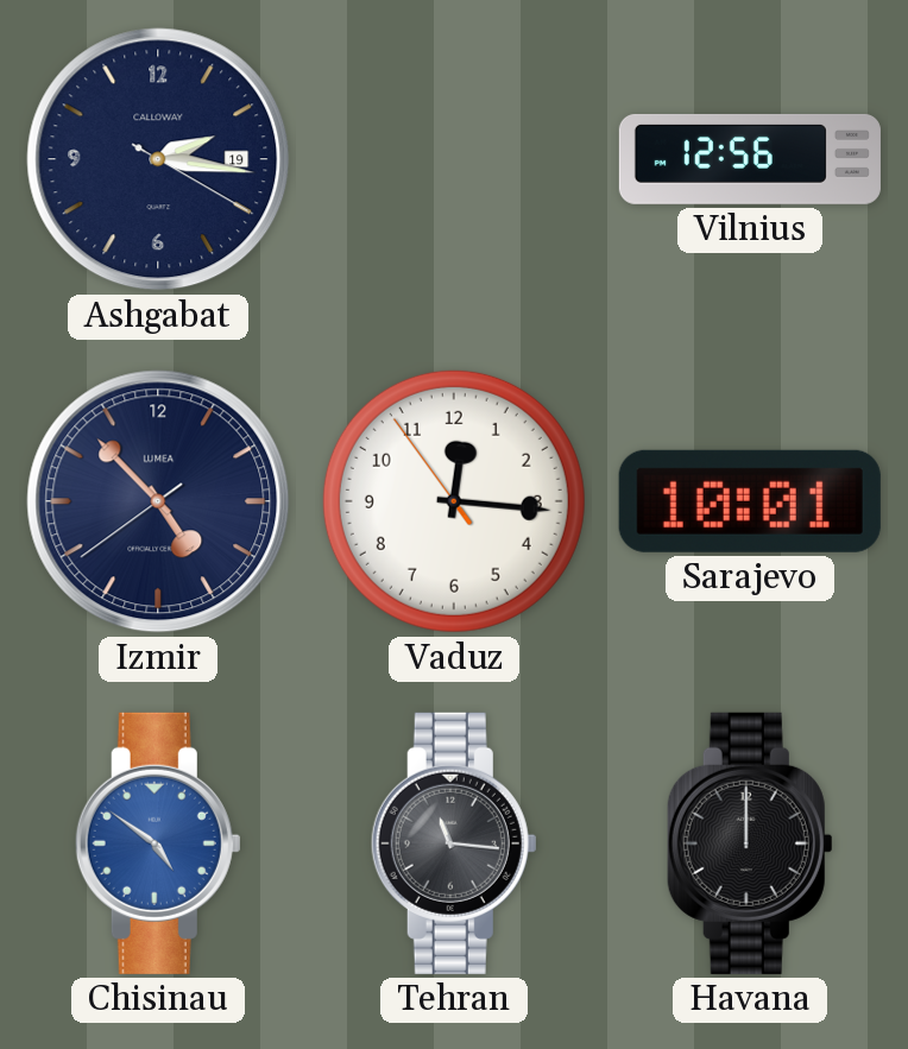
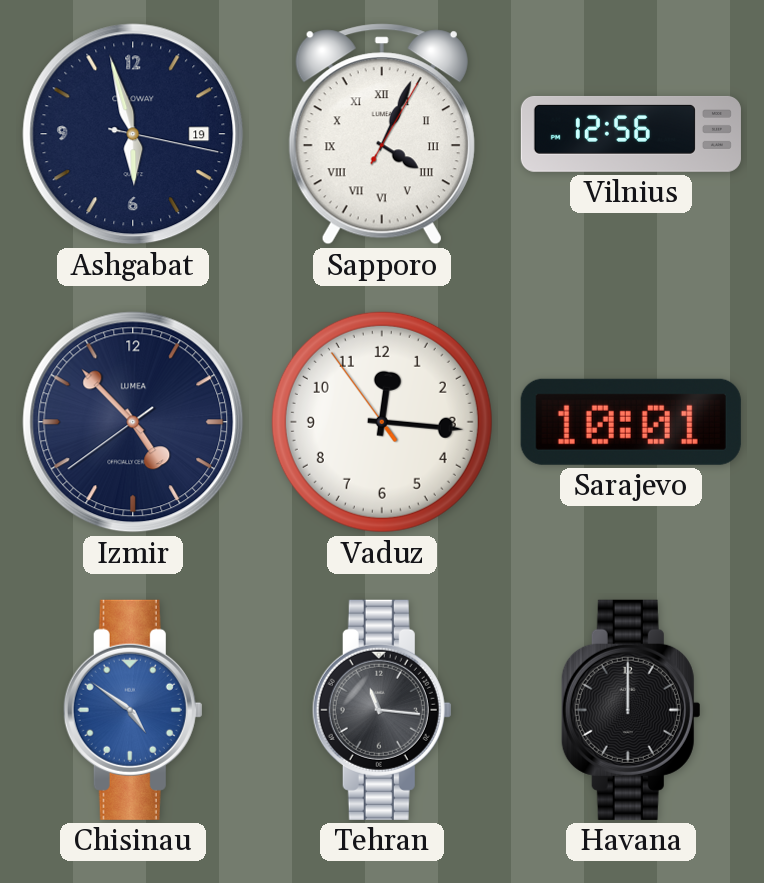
Ashgabat: 2:16 -> 5:57
Sapporo: none -> 4:04
